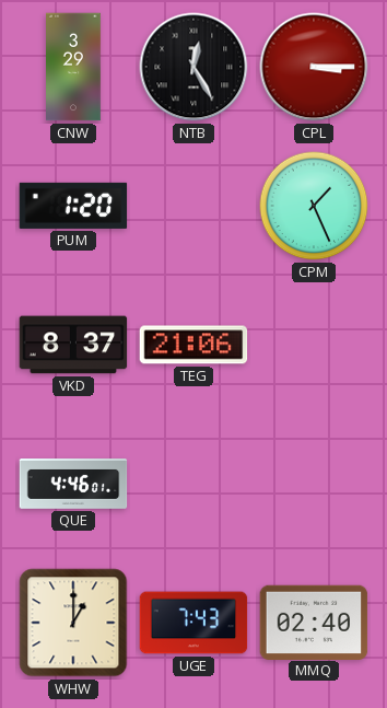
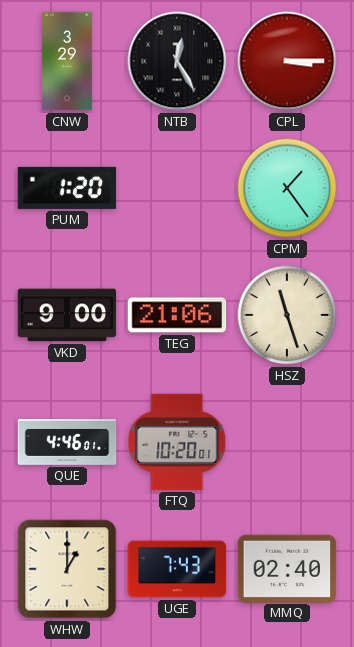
CPM: 1:26 -> 1:24
VKD: 8:37 -> 9:00
HSZ: none -> 11:27
FTQ: none -> 10:20
